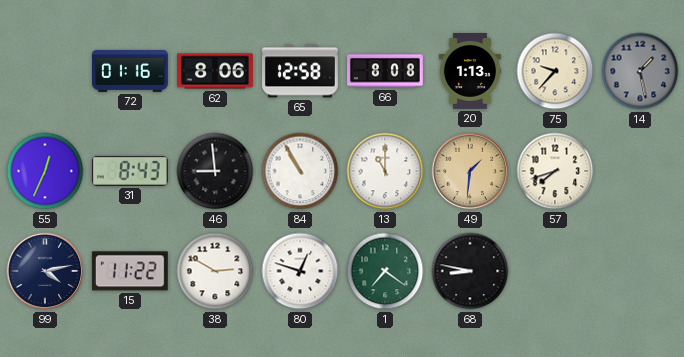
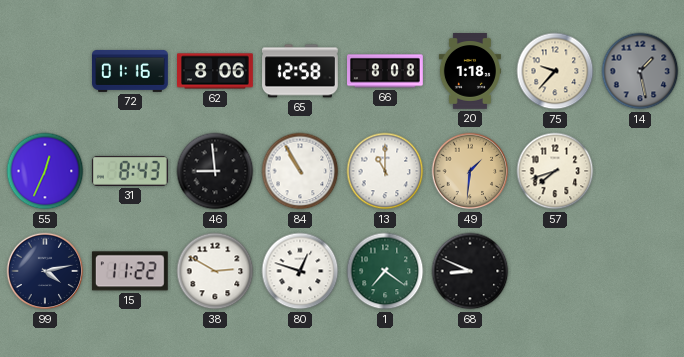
20: 1:13 -> 1:18
68: 8:47 -> 8:49
